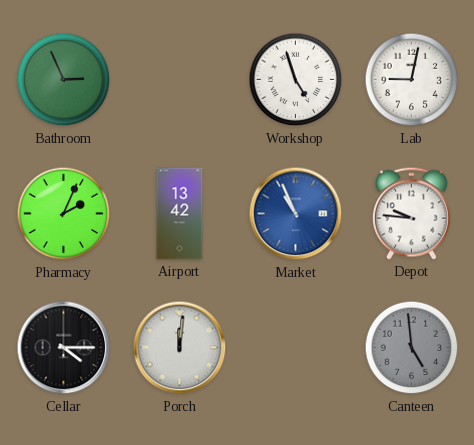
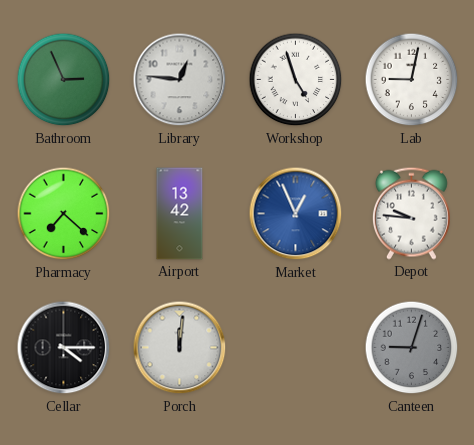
Library: none -> 12:46
Pharmacy: 2:04 -> 7:22
Market: 10:56 -> 12:56
Canteen: 4:59 -> 9:03
